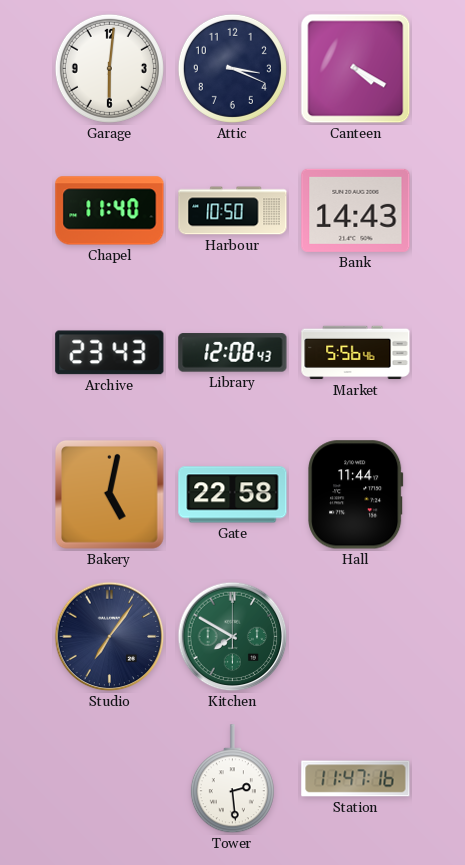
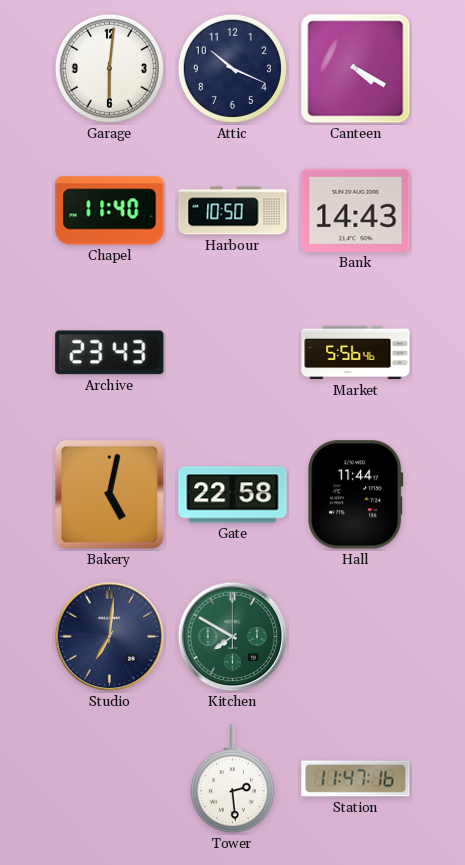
Attic: 3:19 -> 10:19
Library: 12:08 -> none
Studio: 7:06 -> 7:01
